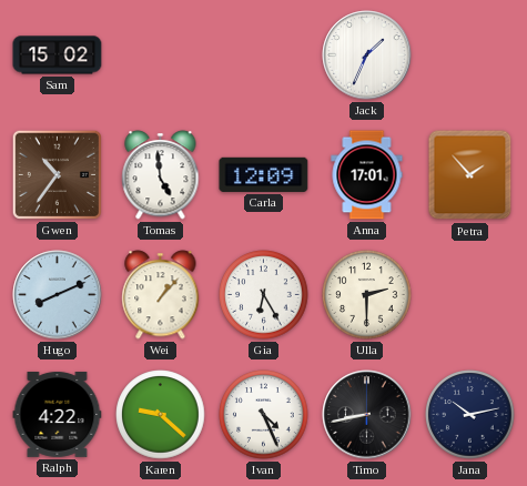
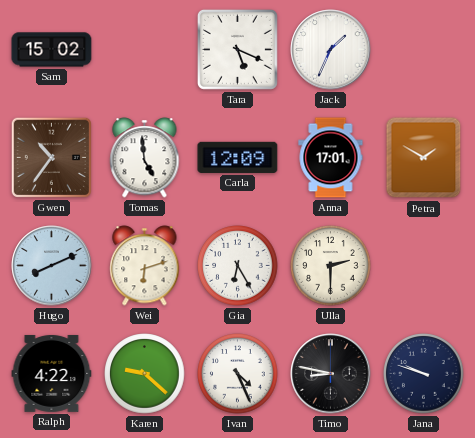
Tara: none -> 5:19
Petra: 1:53 -> 1:50
Wei: 1:07 -> 6:12
Timo: 8:43 -> 8:47
Jana: 10:13 -> 9:48
